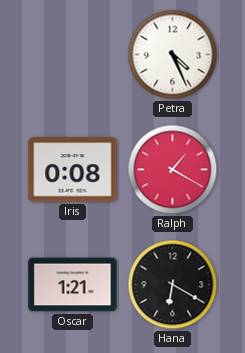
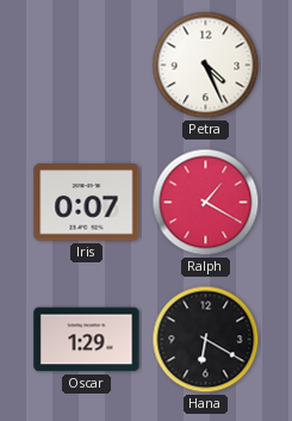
Iris: 0:08 -> 0:07
Oscar: 1:21 -> 1:29
